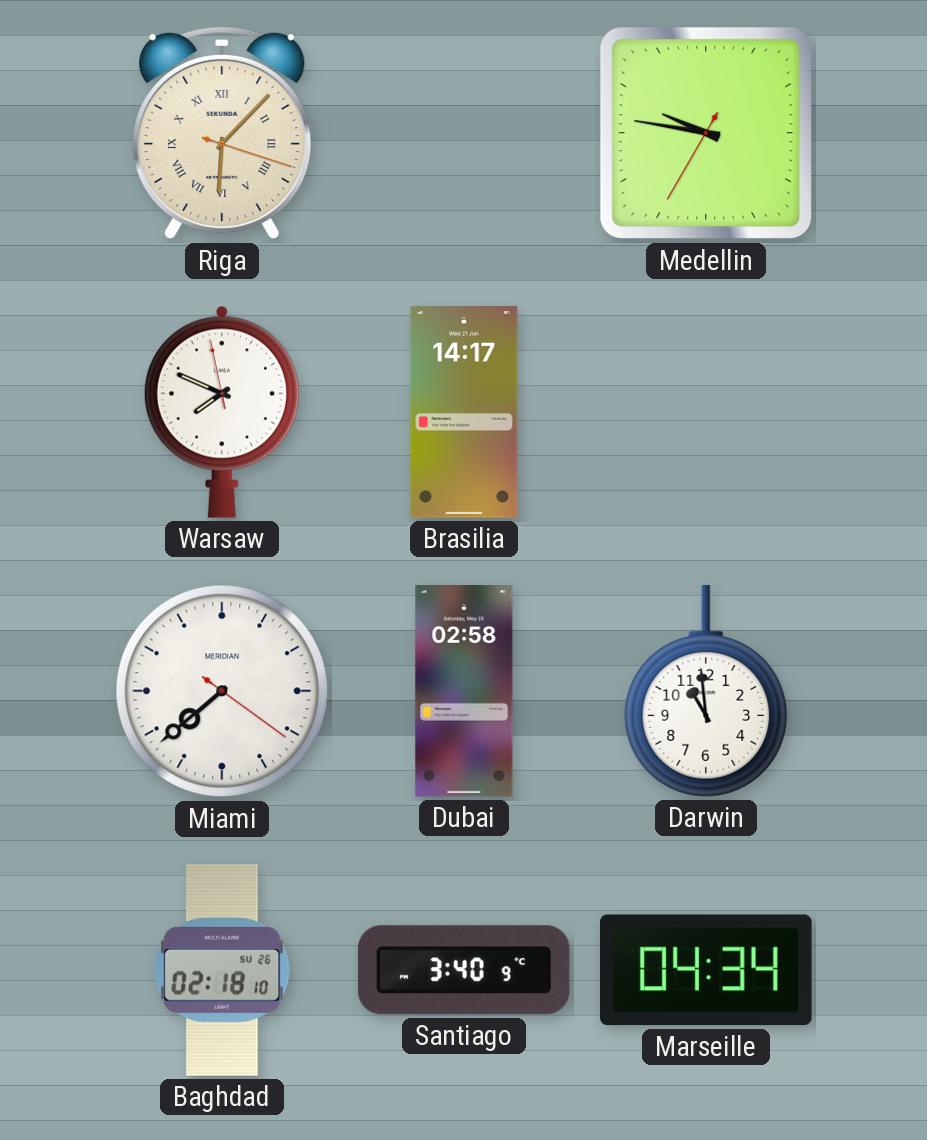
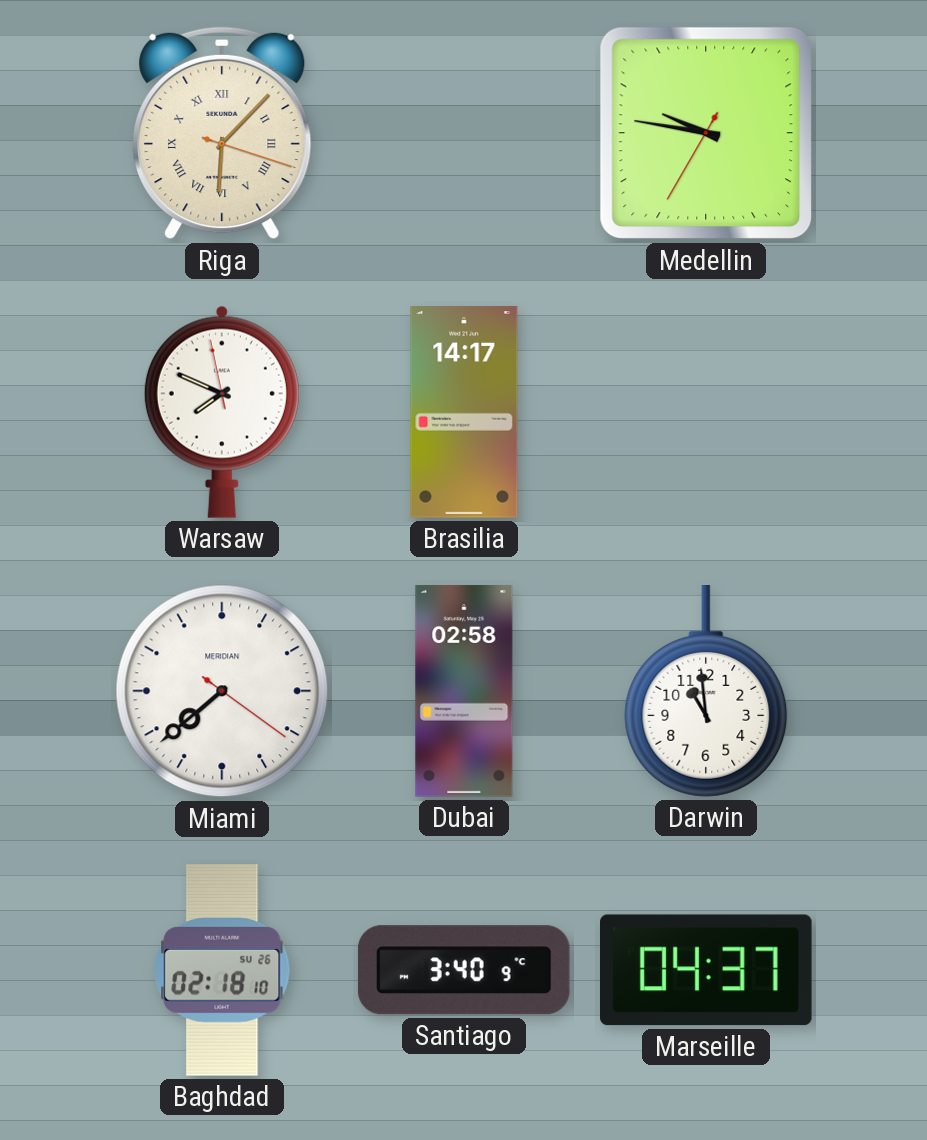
Marseille: 04:34 -> 04:37
